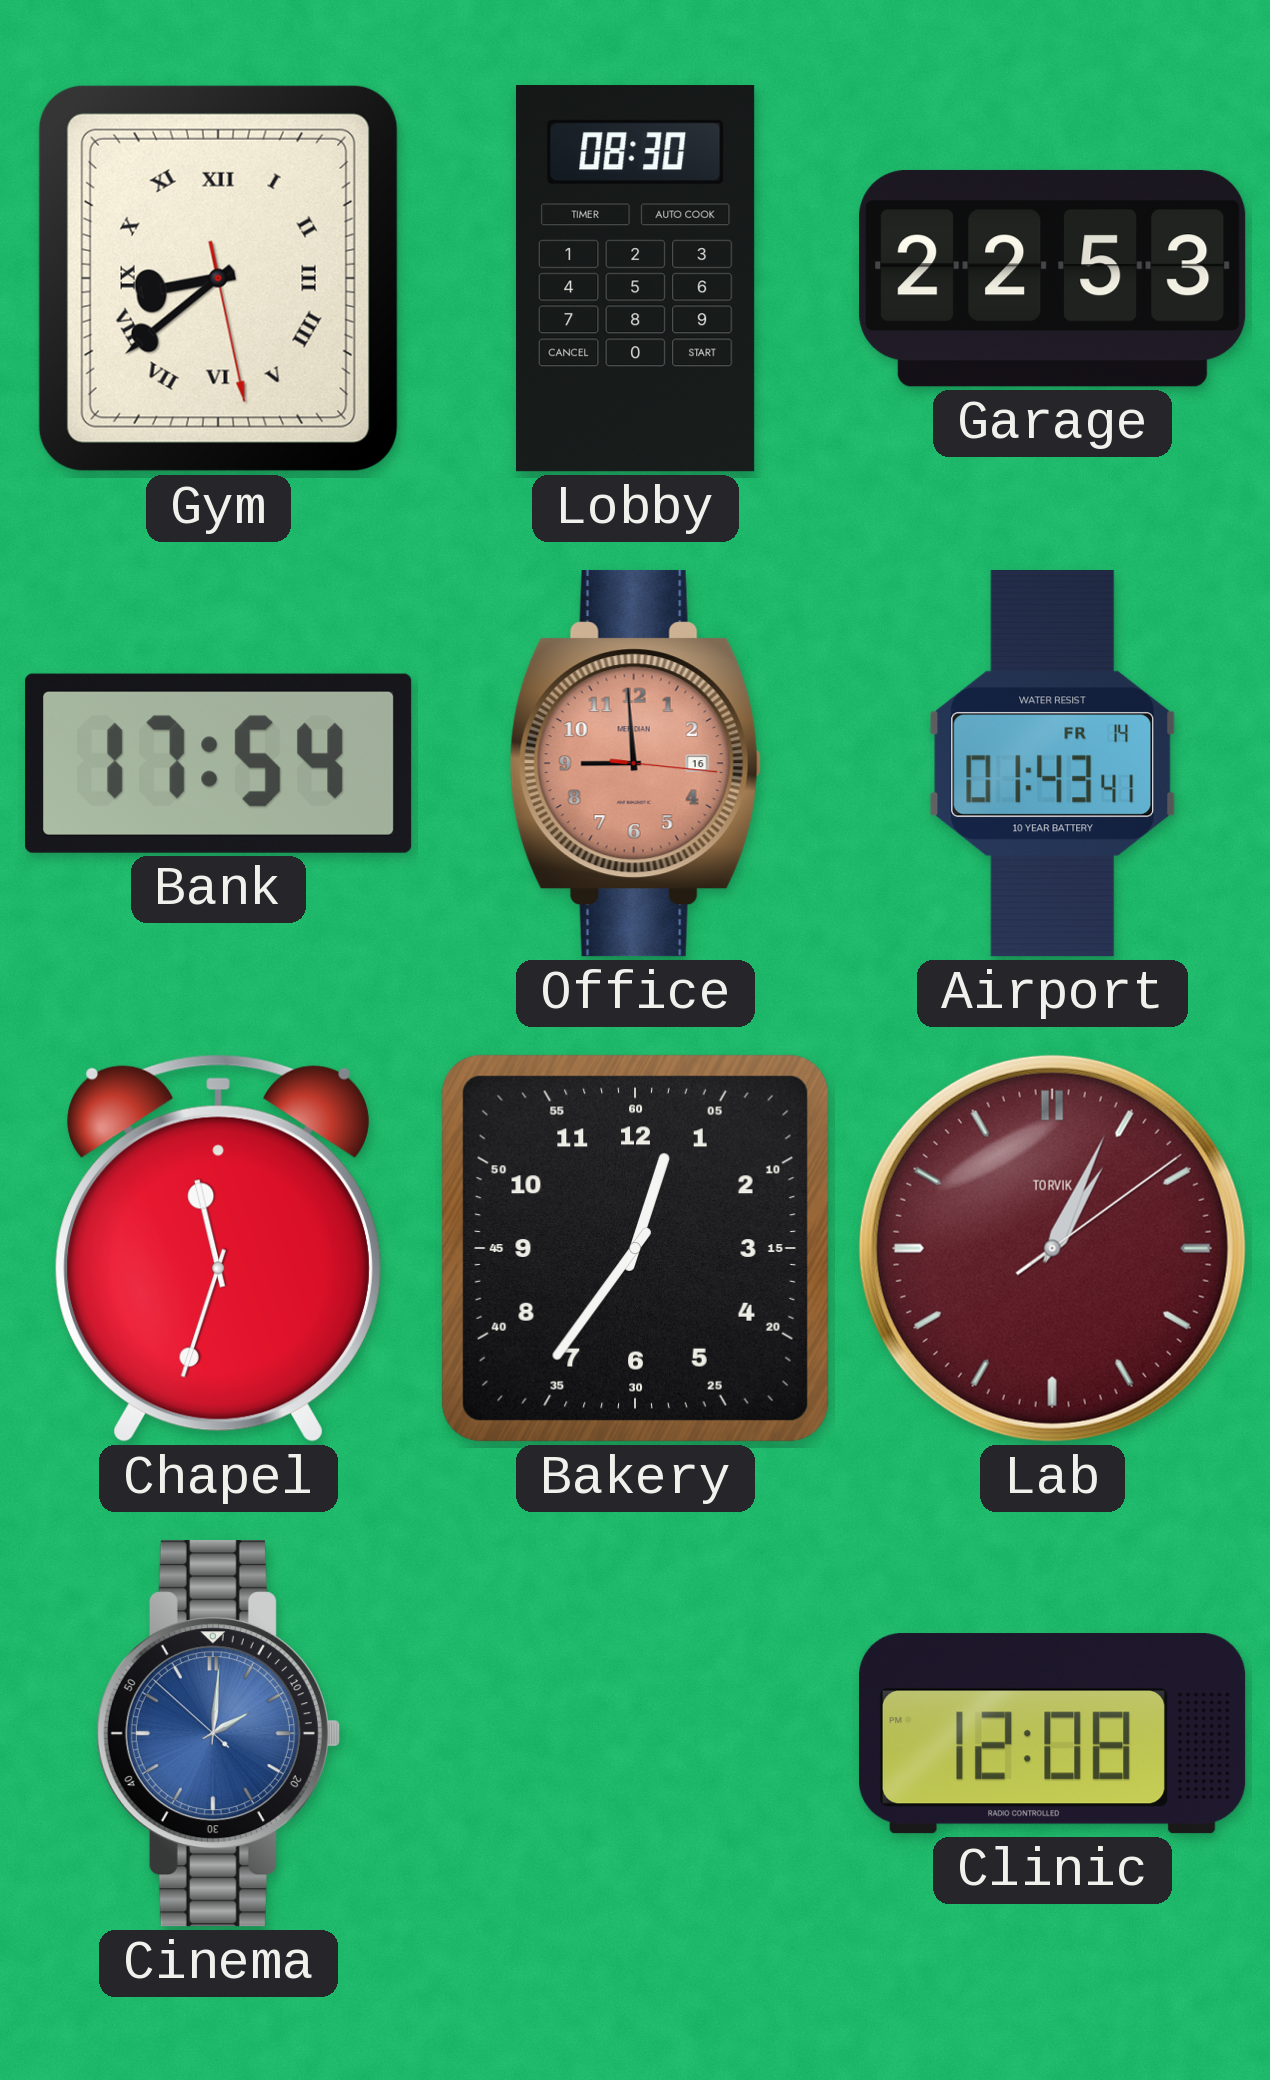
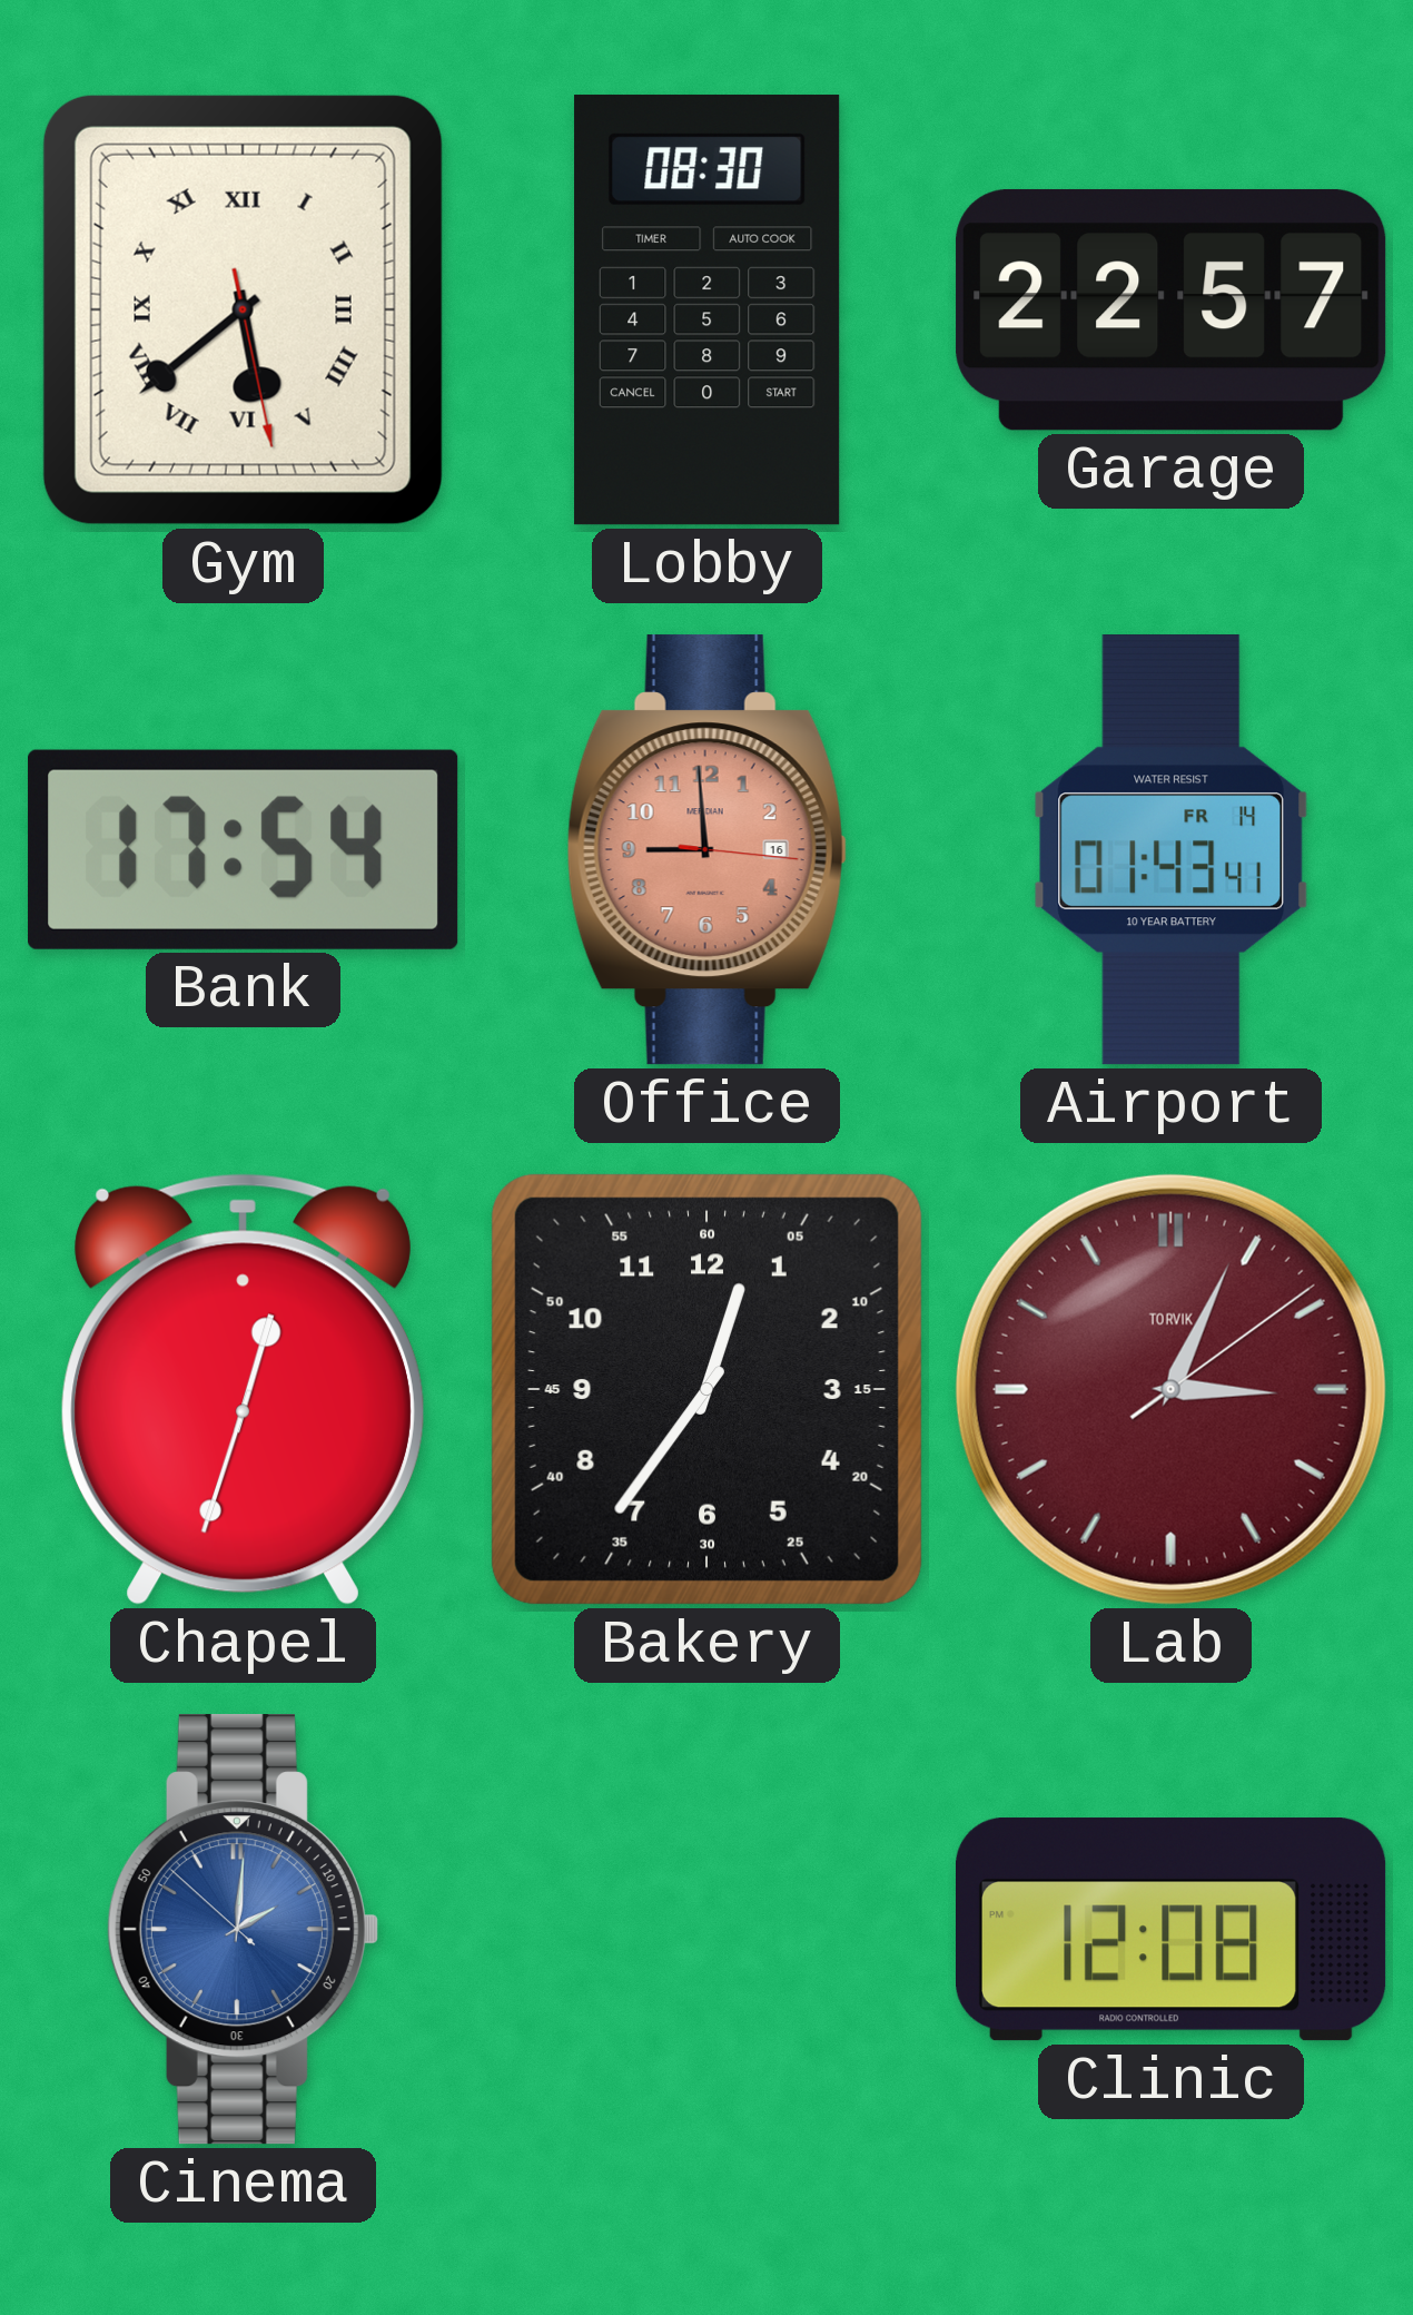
Gym: 8:38 -> 5:38
Garage: 22:53 -> 22:57
Chapel: 11:33 -> 12:33
Lab: 1:04 -> 3:04
